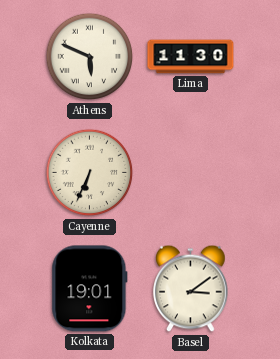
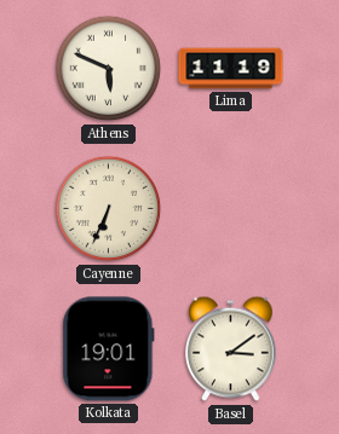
Lima: 11:30 -> 11:19
